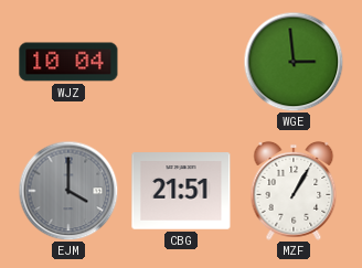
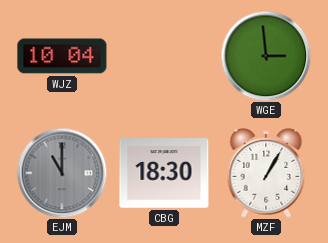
EJM: 4:00 -> 11:00
CBG: 21:51 -> 18:30
